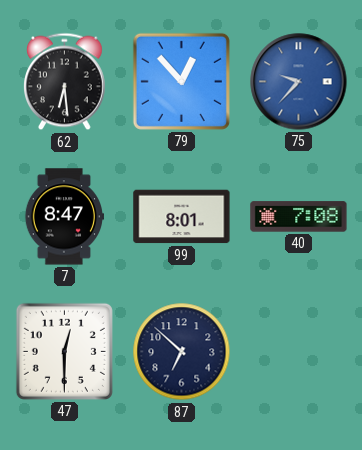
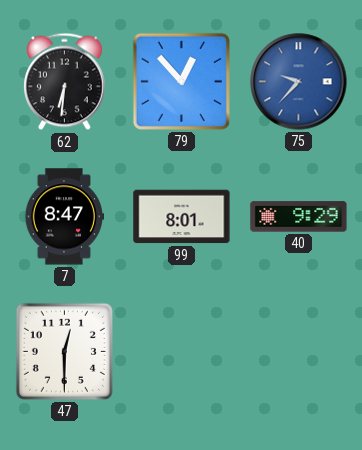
62: 6:29 -> 6:31
40: 7:08 -> 9:29
87: 6:52 -> none
